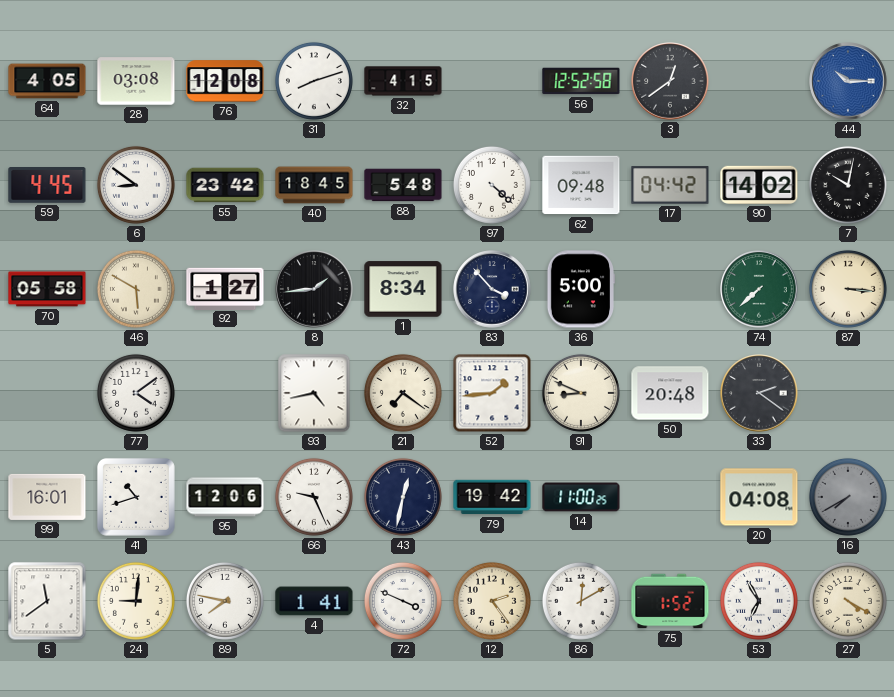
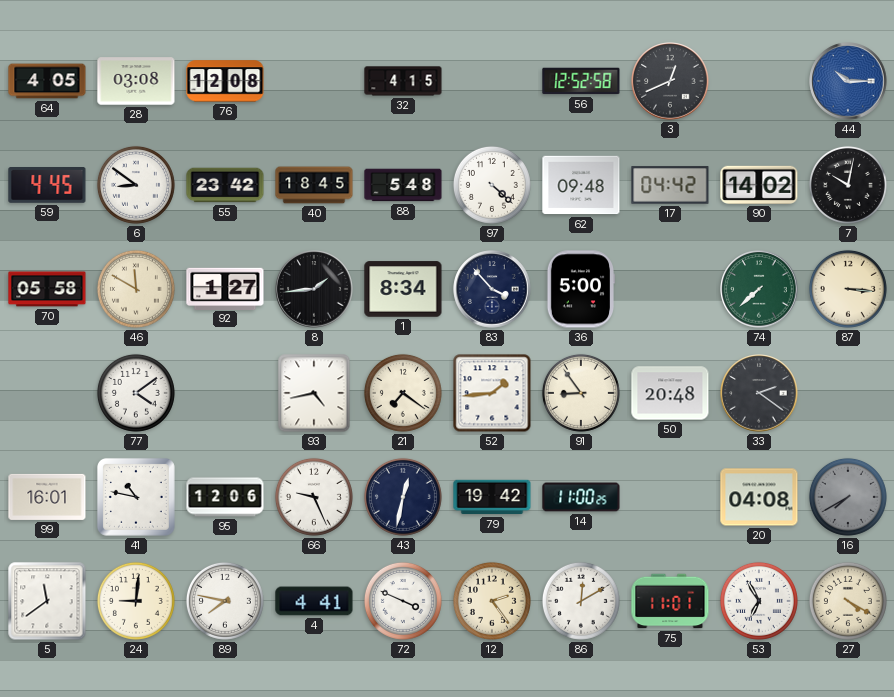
31: 8:12 -> none
3: 12:39 -> 12:41
46: 5:50 -> 11:50
91: 8:49 -> 8:54
41: 10:42 -> 10:47
4: 1:41 -> 4:41
75: 1:52 -> 11:01
